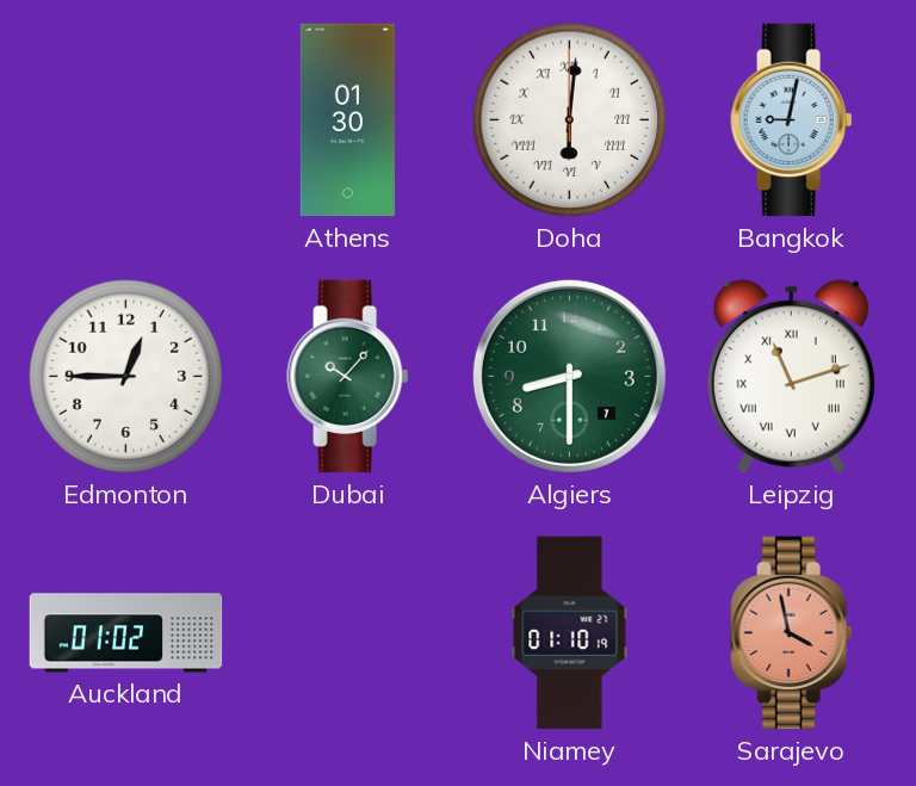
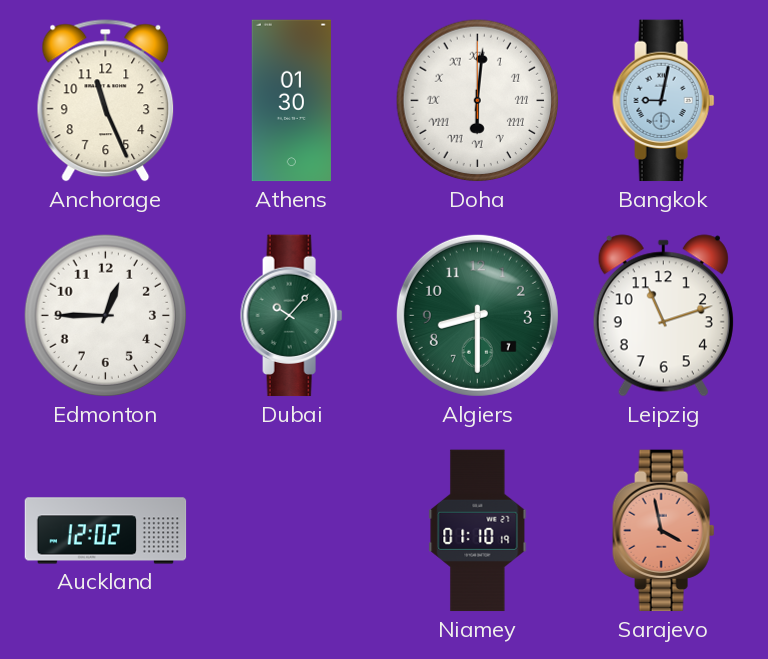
Anchorage: none -> 11:26
Leipzig numerals: Roman -> Arabic
Auckland: 01:02 -> 12:02
